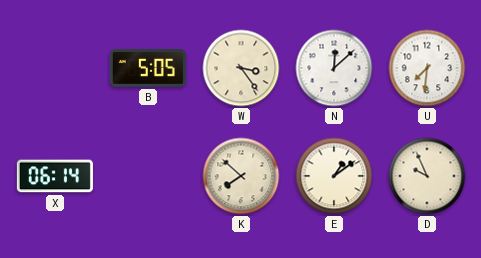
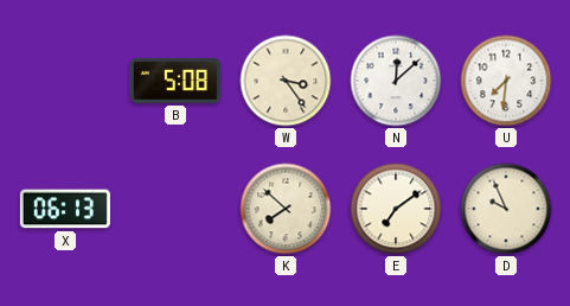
B: 5:05 -> 5:08
X: 06:14 -> 06:13
E: 1:09 -> 7:09
